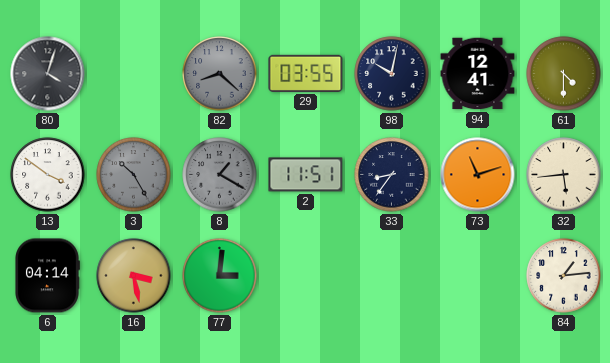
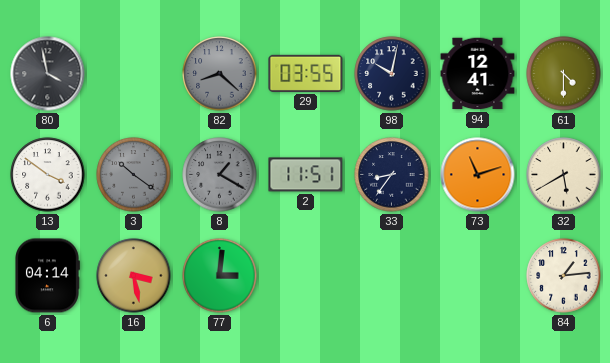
80: 4:03 -> 3:58
3: 10:25 -> 10:21
32: 5:44 -> 5:40
